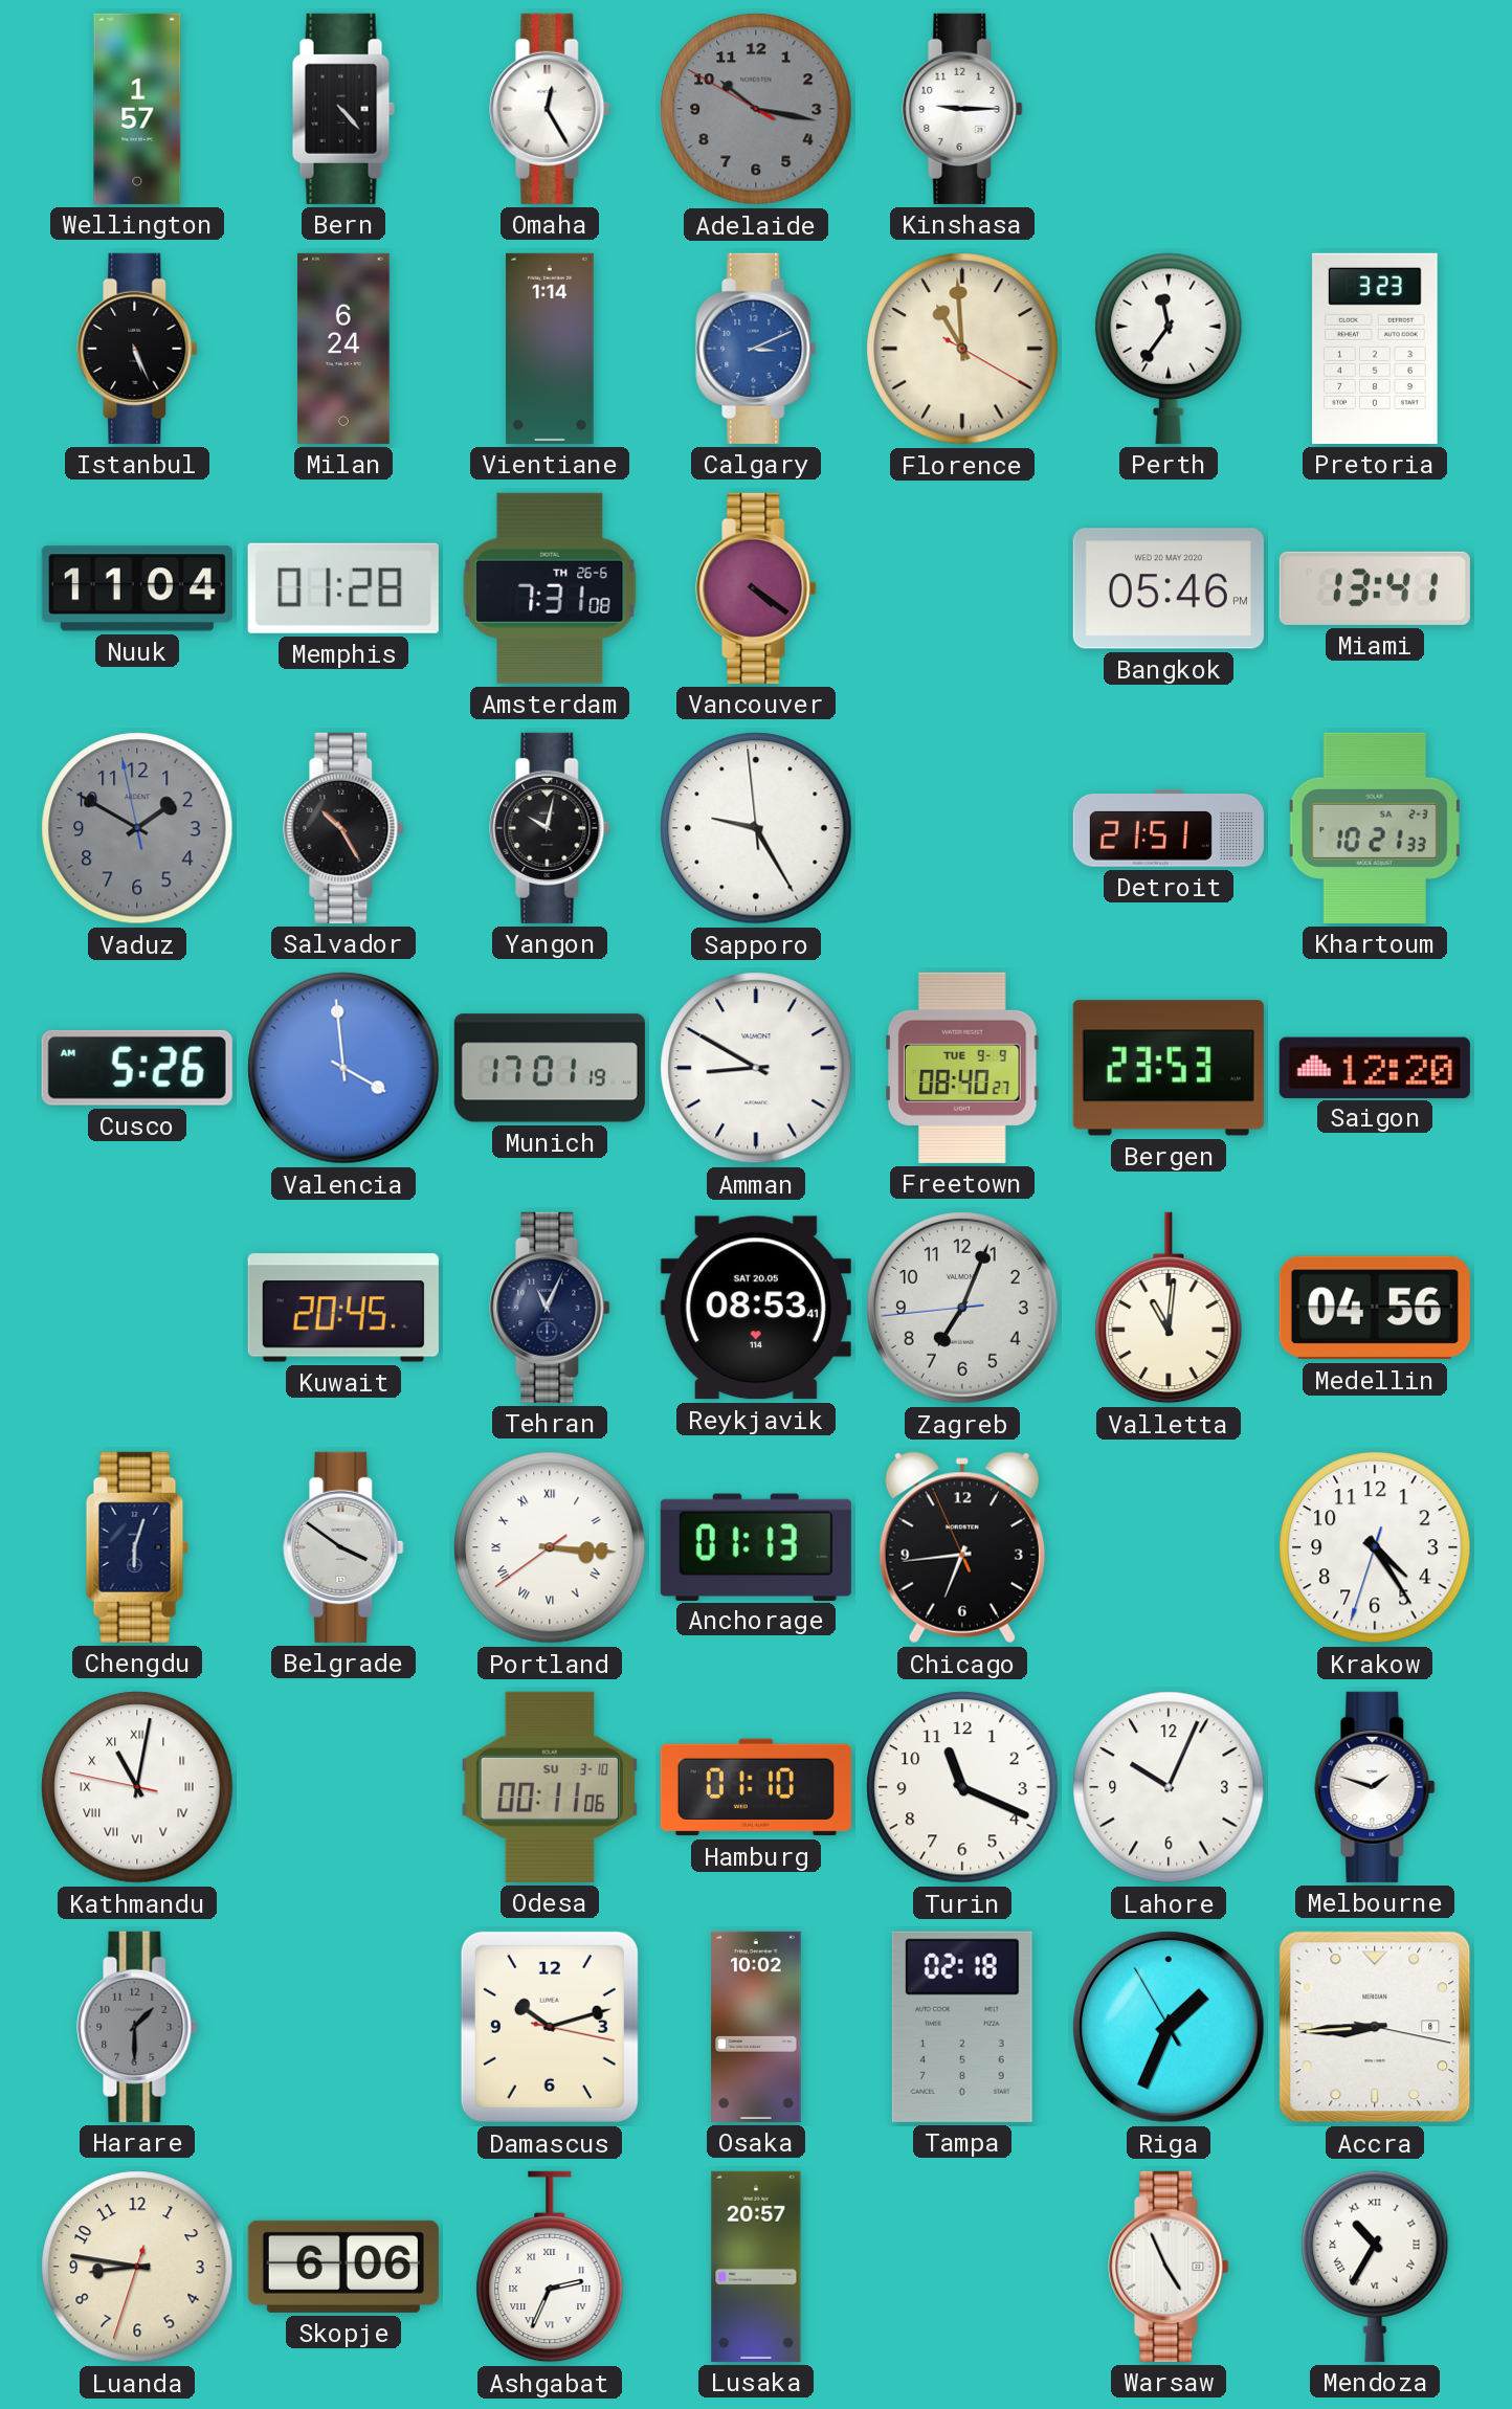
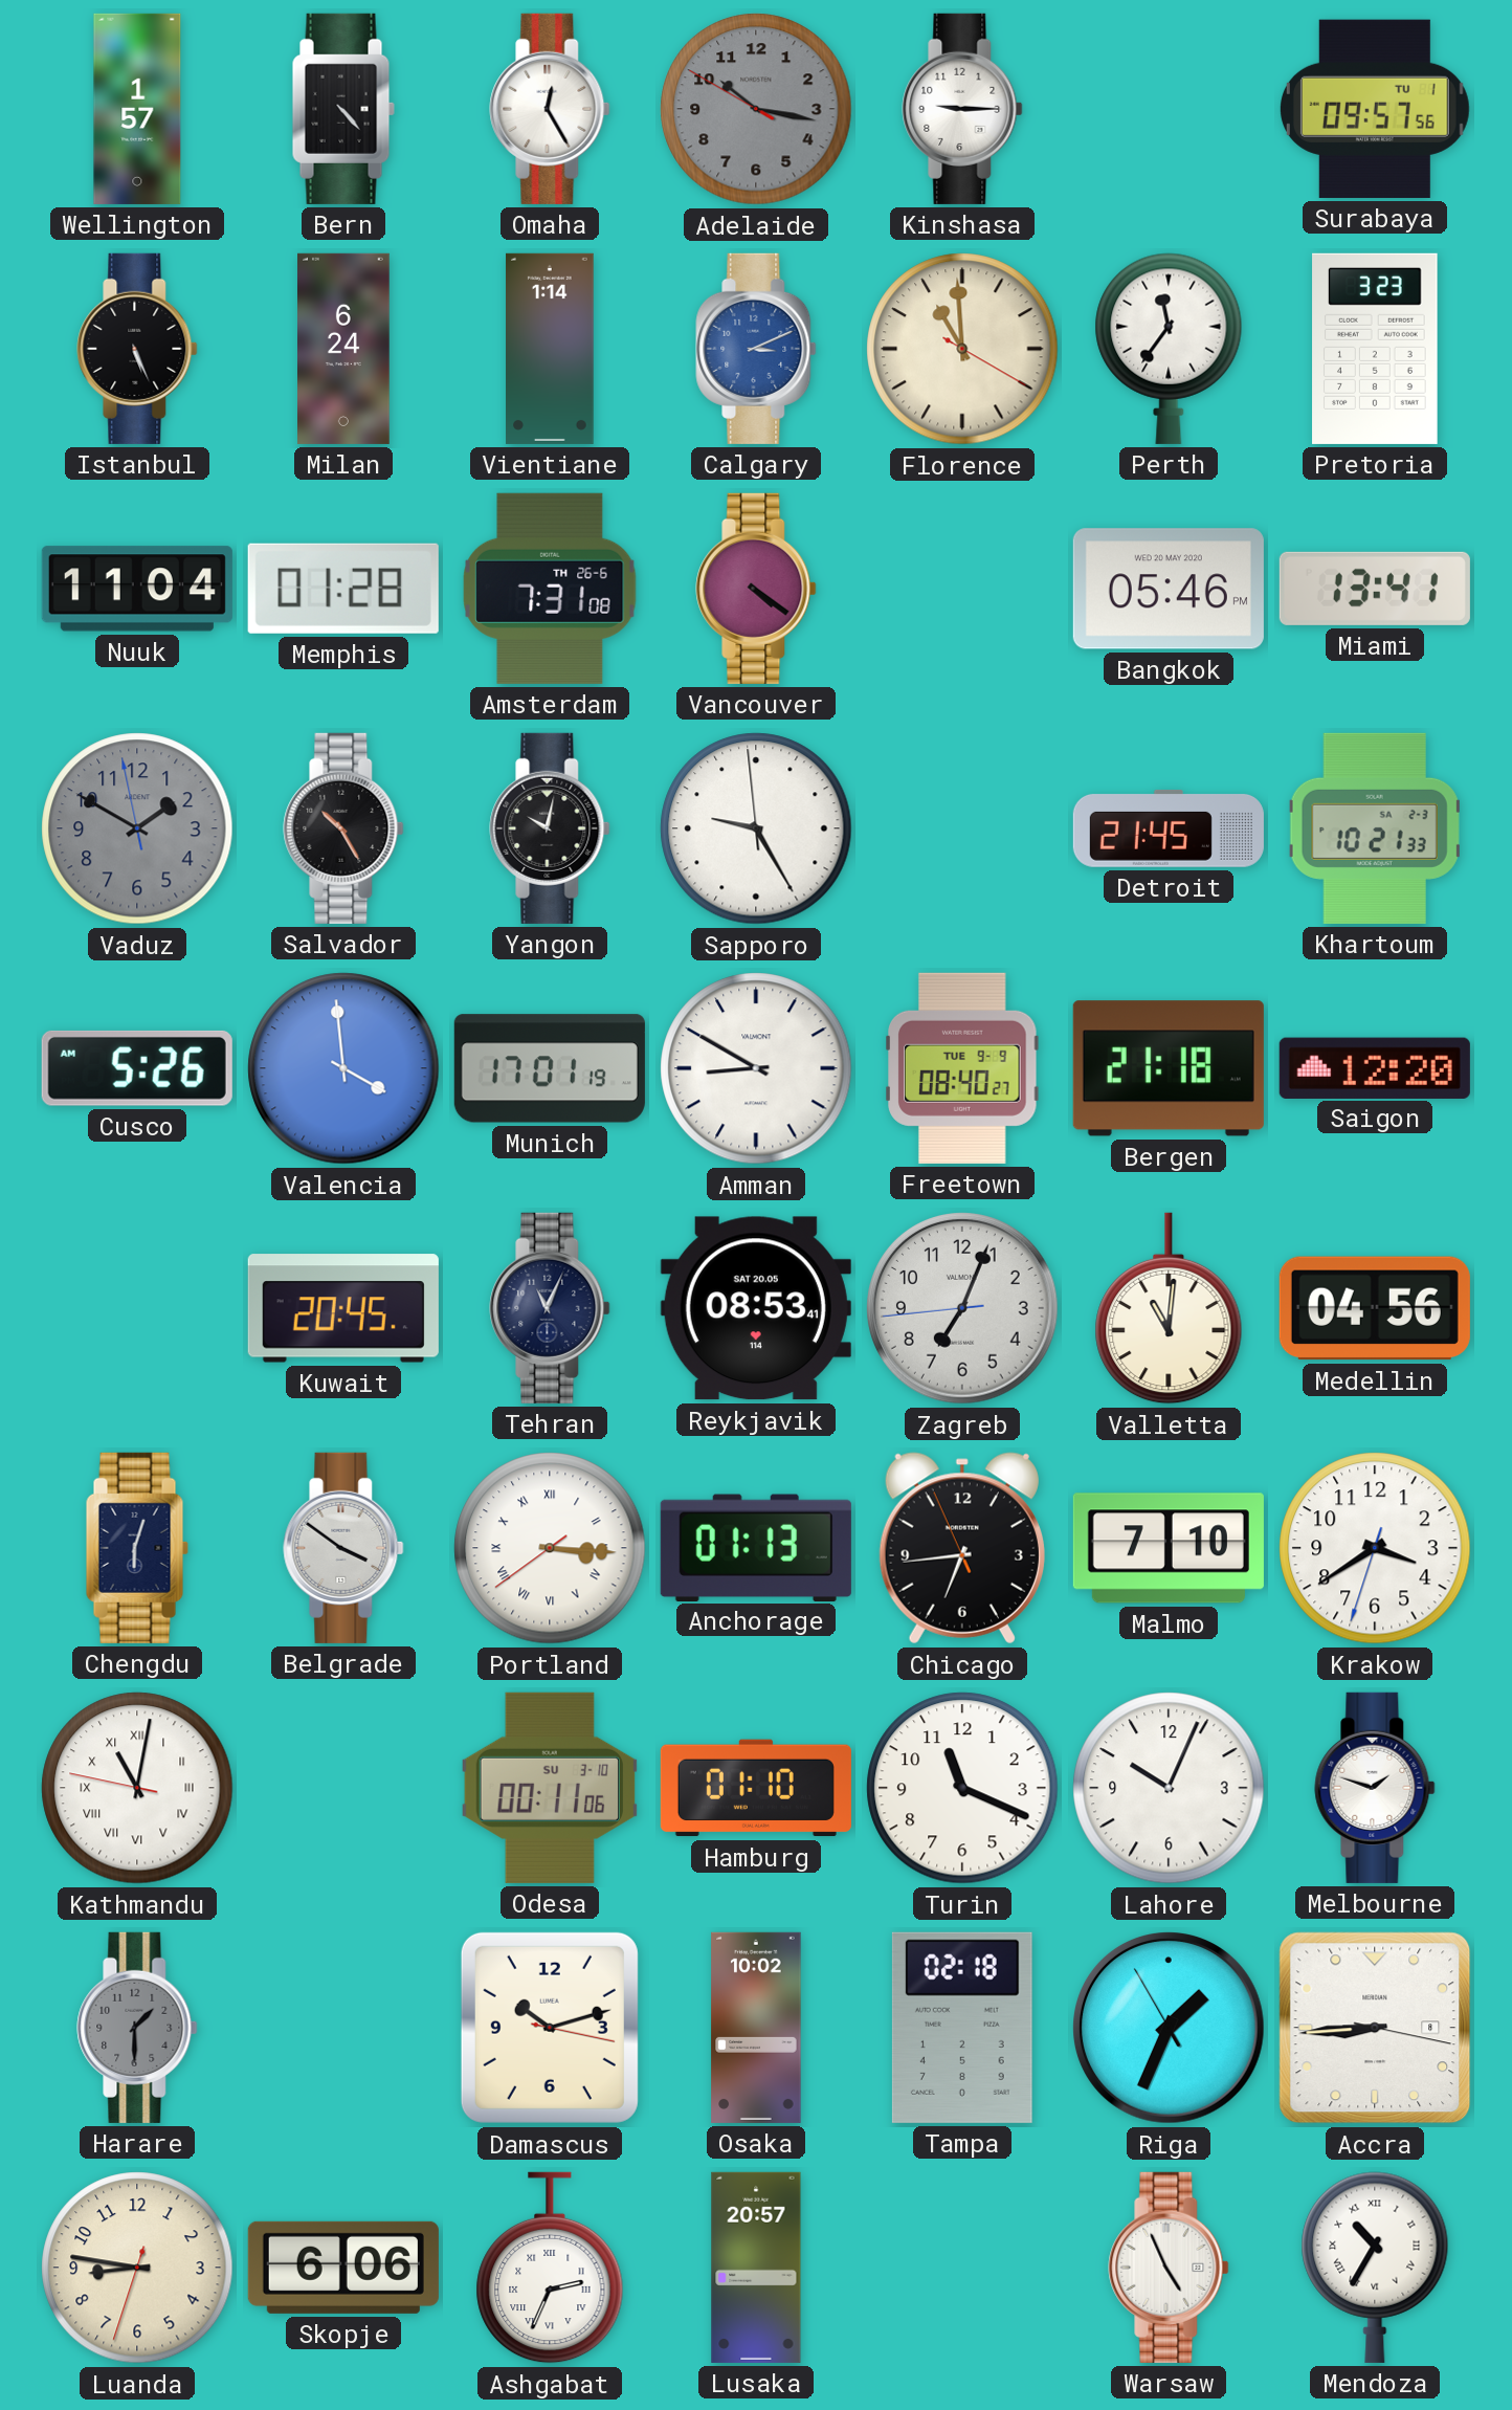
Surabaya: none -> 09:57
Detroit: 21:51 -> 21:45
Bergen: 23:53 -> 21:18
Malmo: none -> 7:10
Krakow: 4:24 -> 3:39
